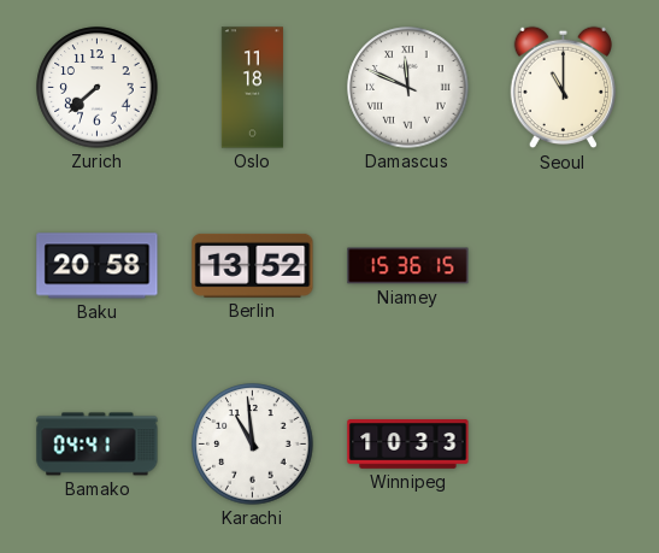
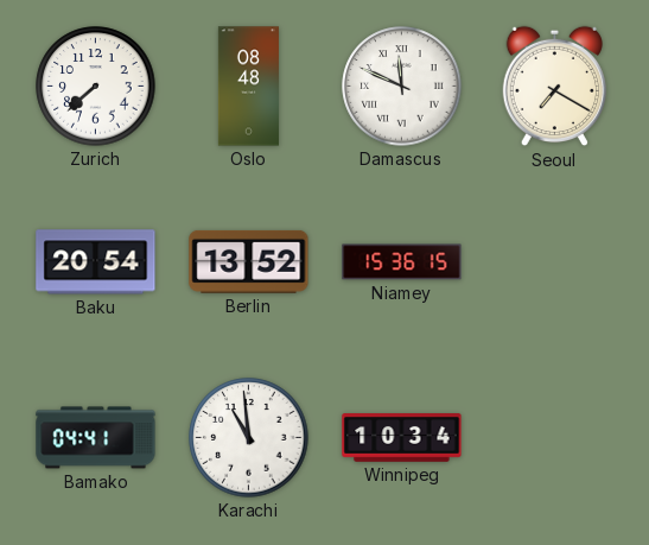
Oslo: 11:18 -> 08:48
Seoul: 11:00 -> 7:20
Baku: 20:58 -> 20:54
Winnipeg: 10:33 -> 10:34
